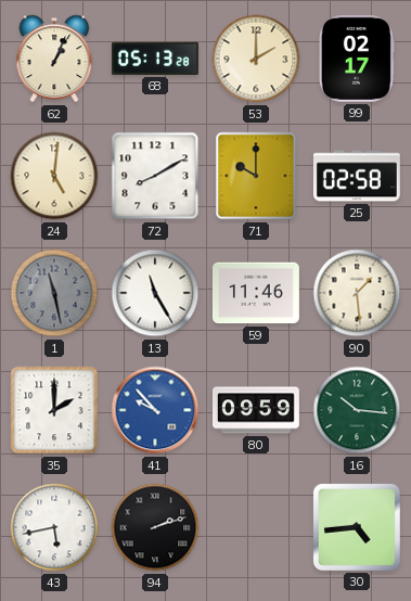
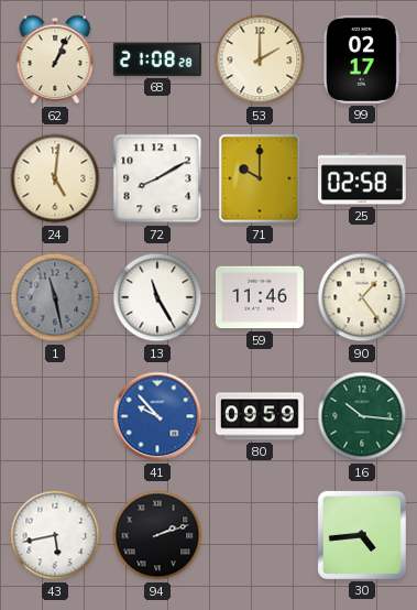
68: 05:13 -> 21:08
90: 1:29 -> 1:24
35: 2:00 -> none
